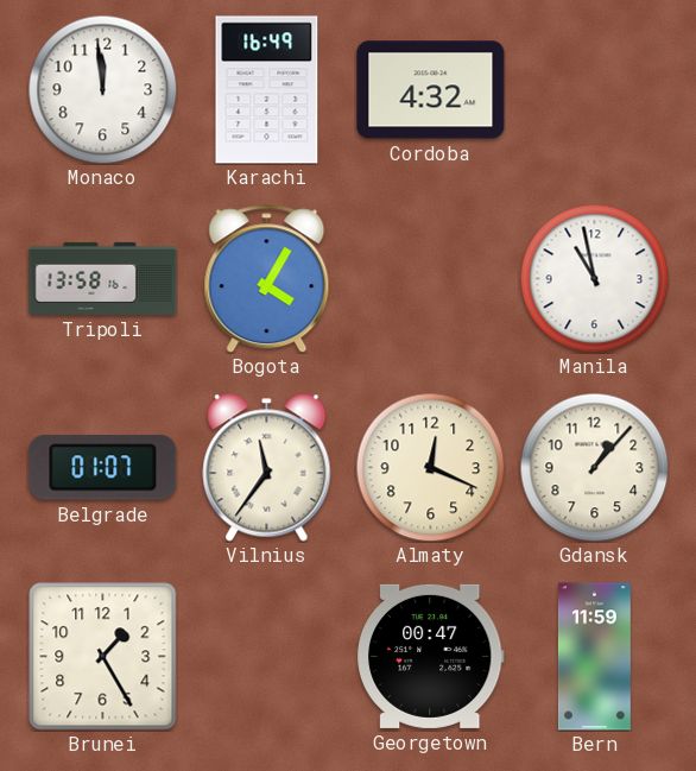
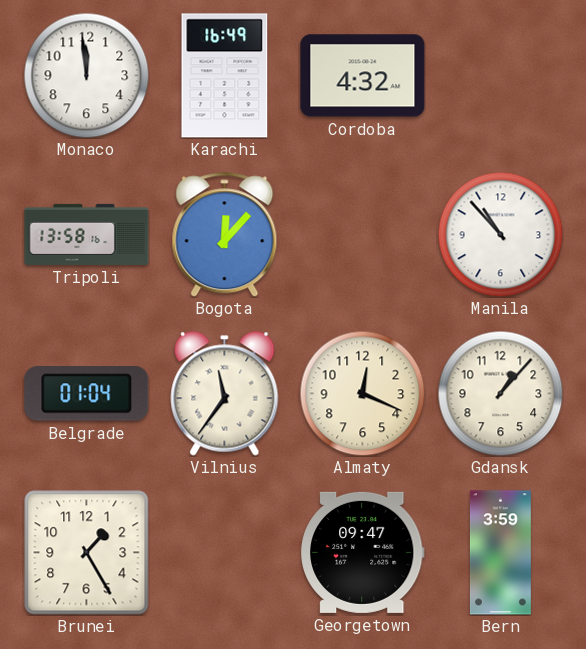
Bogota: 4:05 -> 12:07
Manila: 10:58 -> 10:53
Belgrade: 01:07 -> 01:04
Georgetown: 00:47 -> 09:47
Bern: 11:59 -> 3:59
